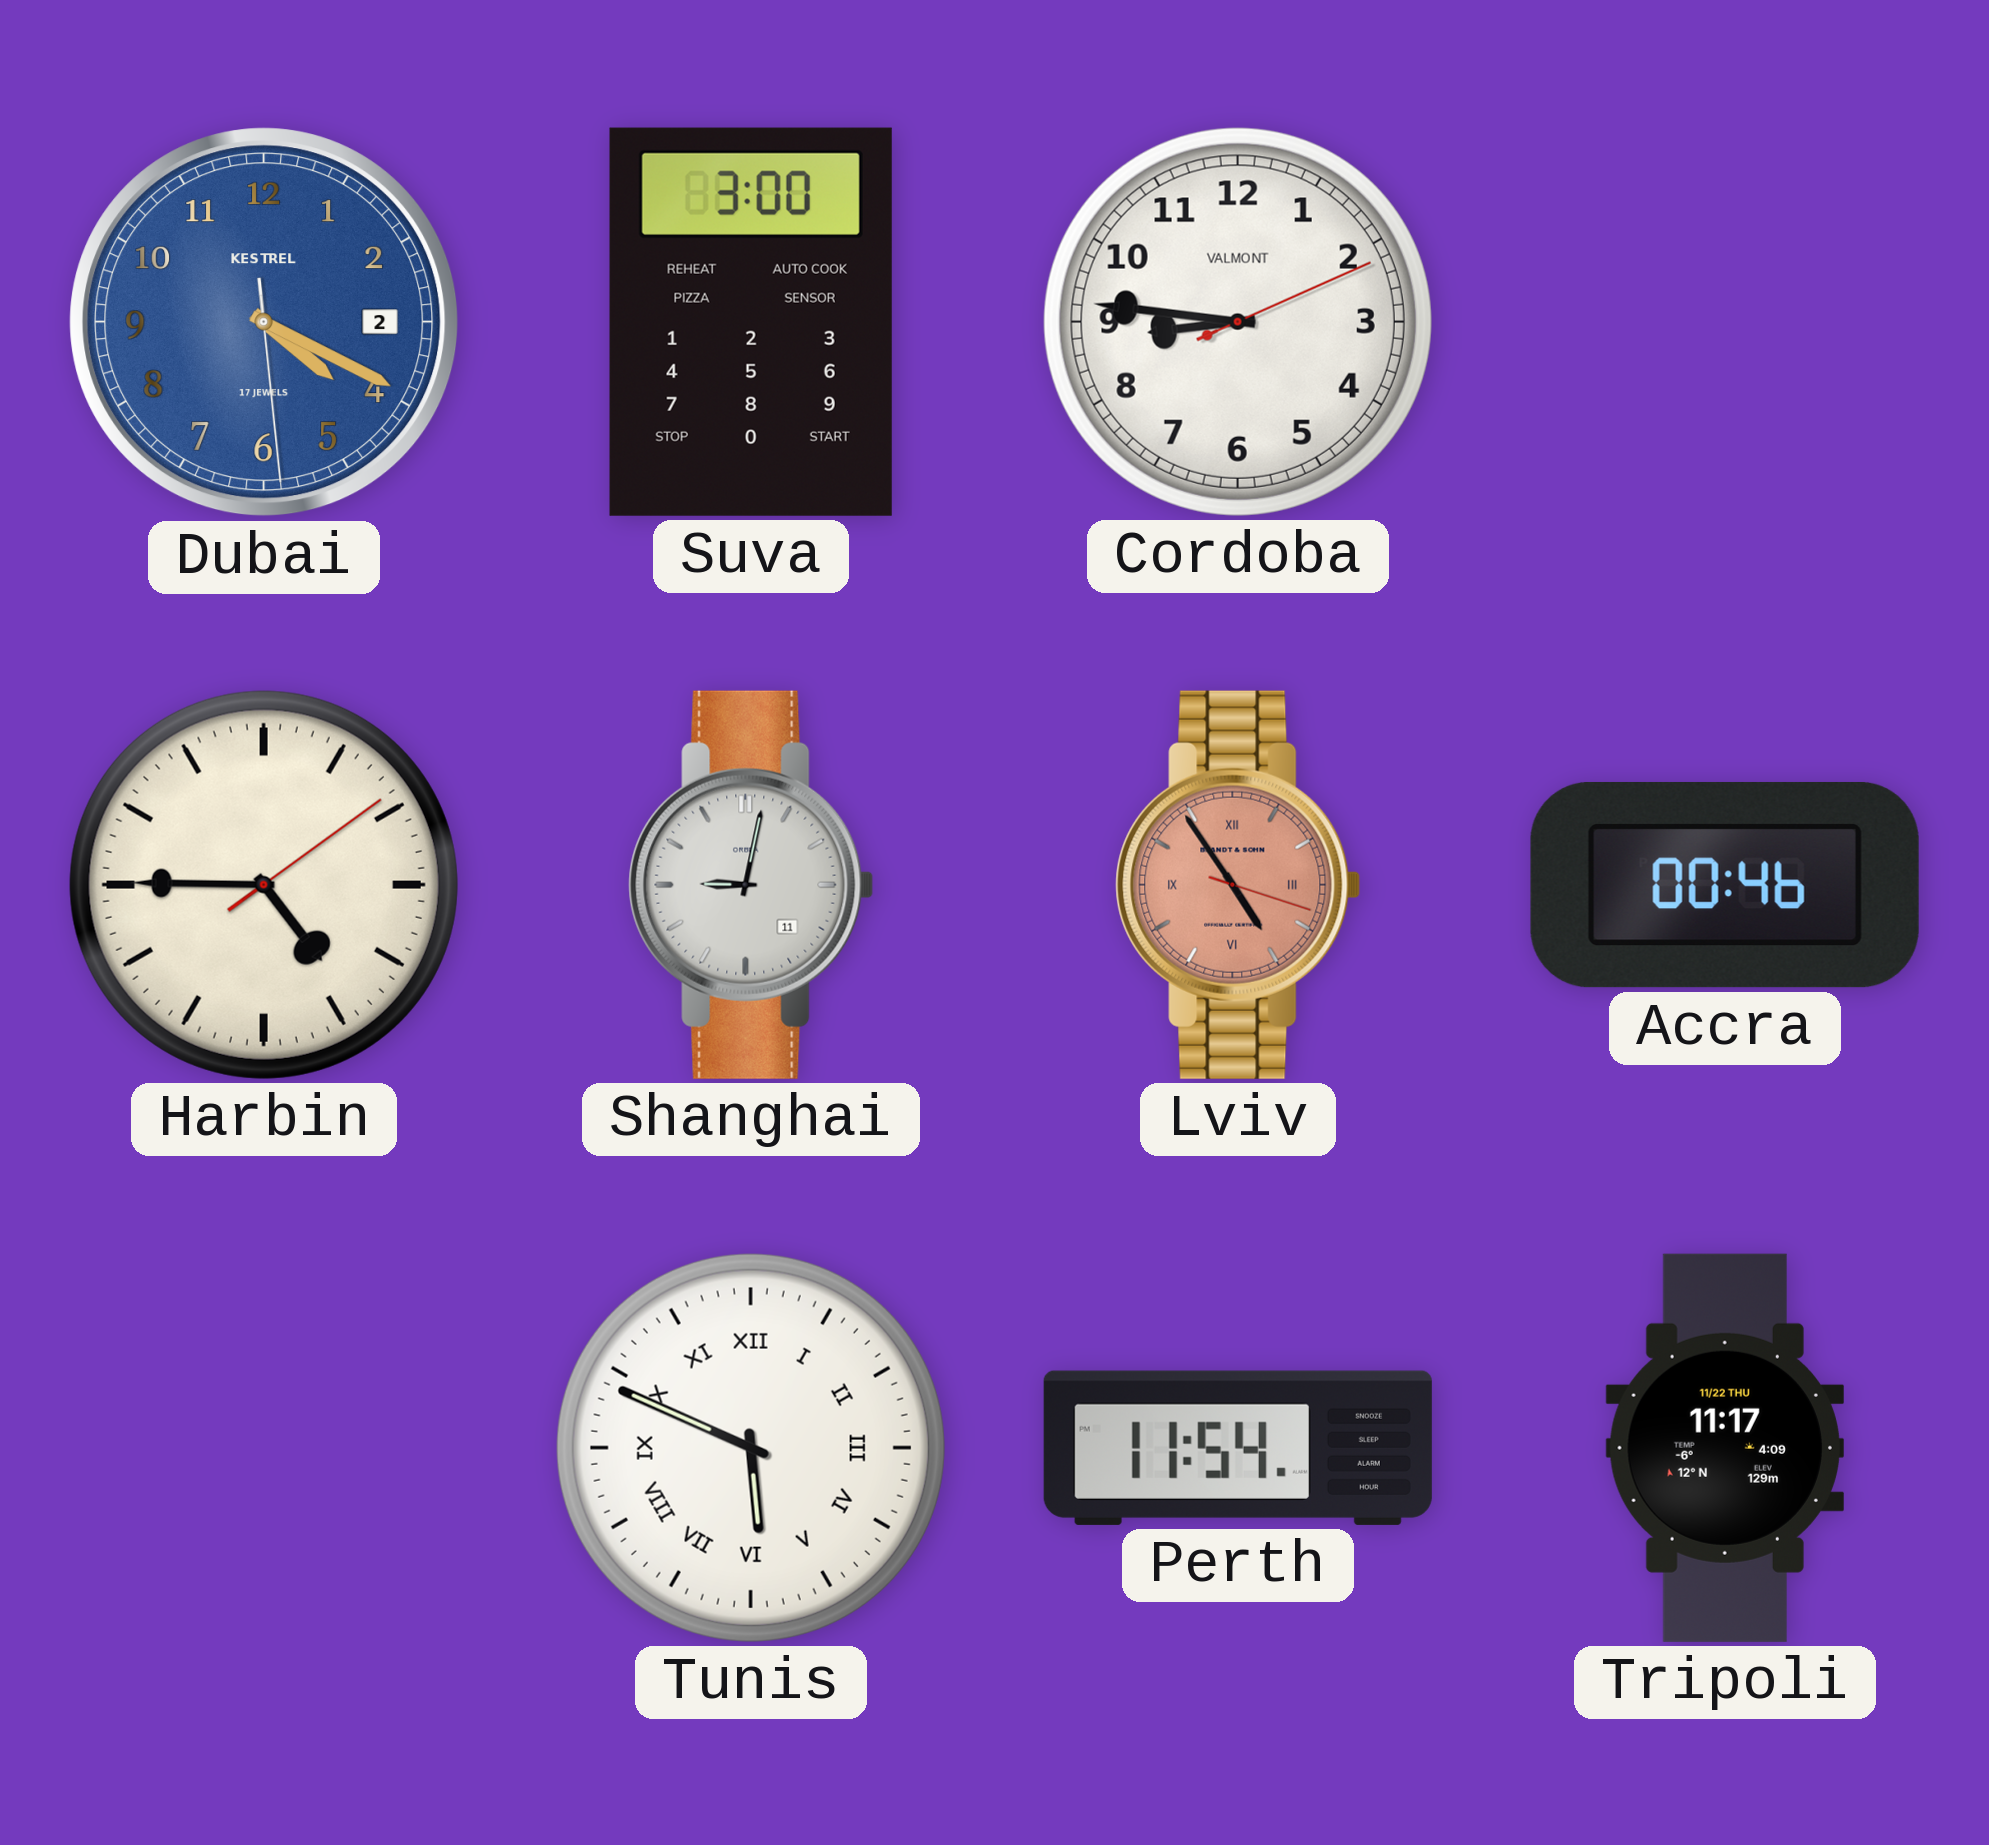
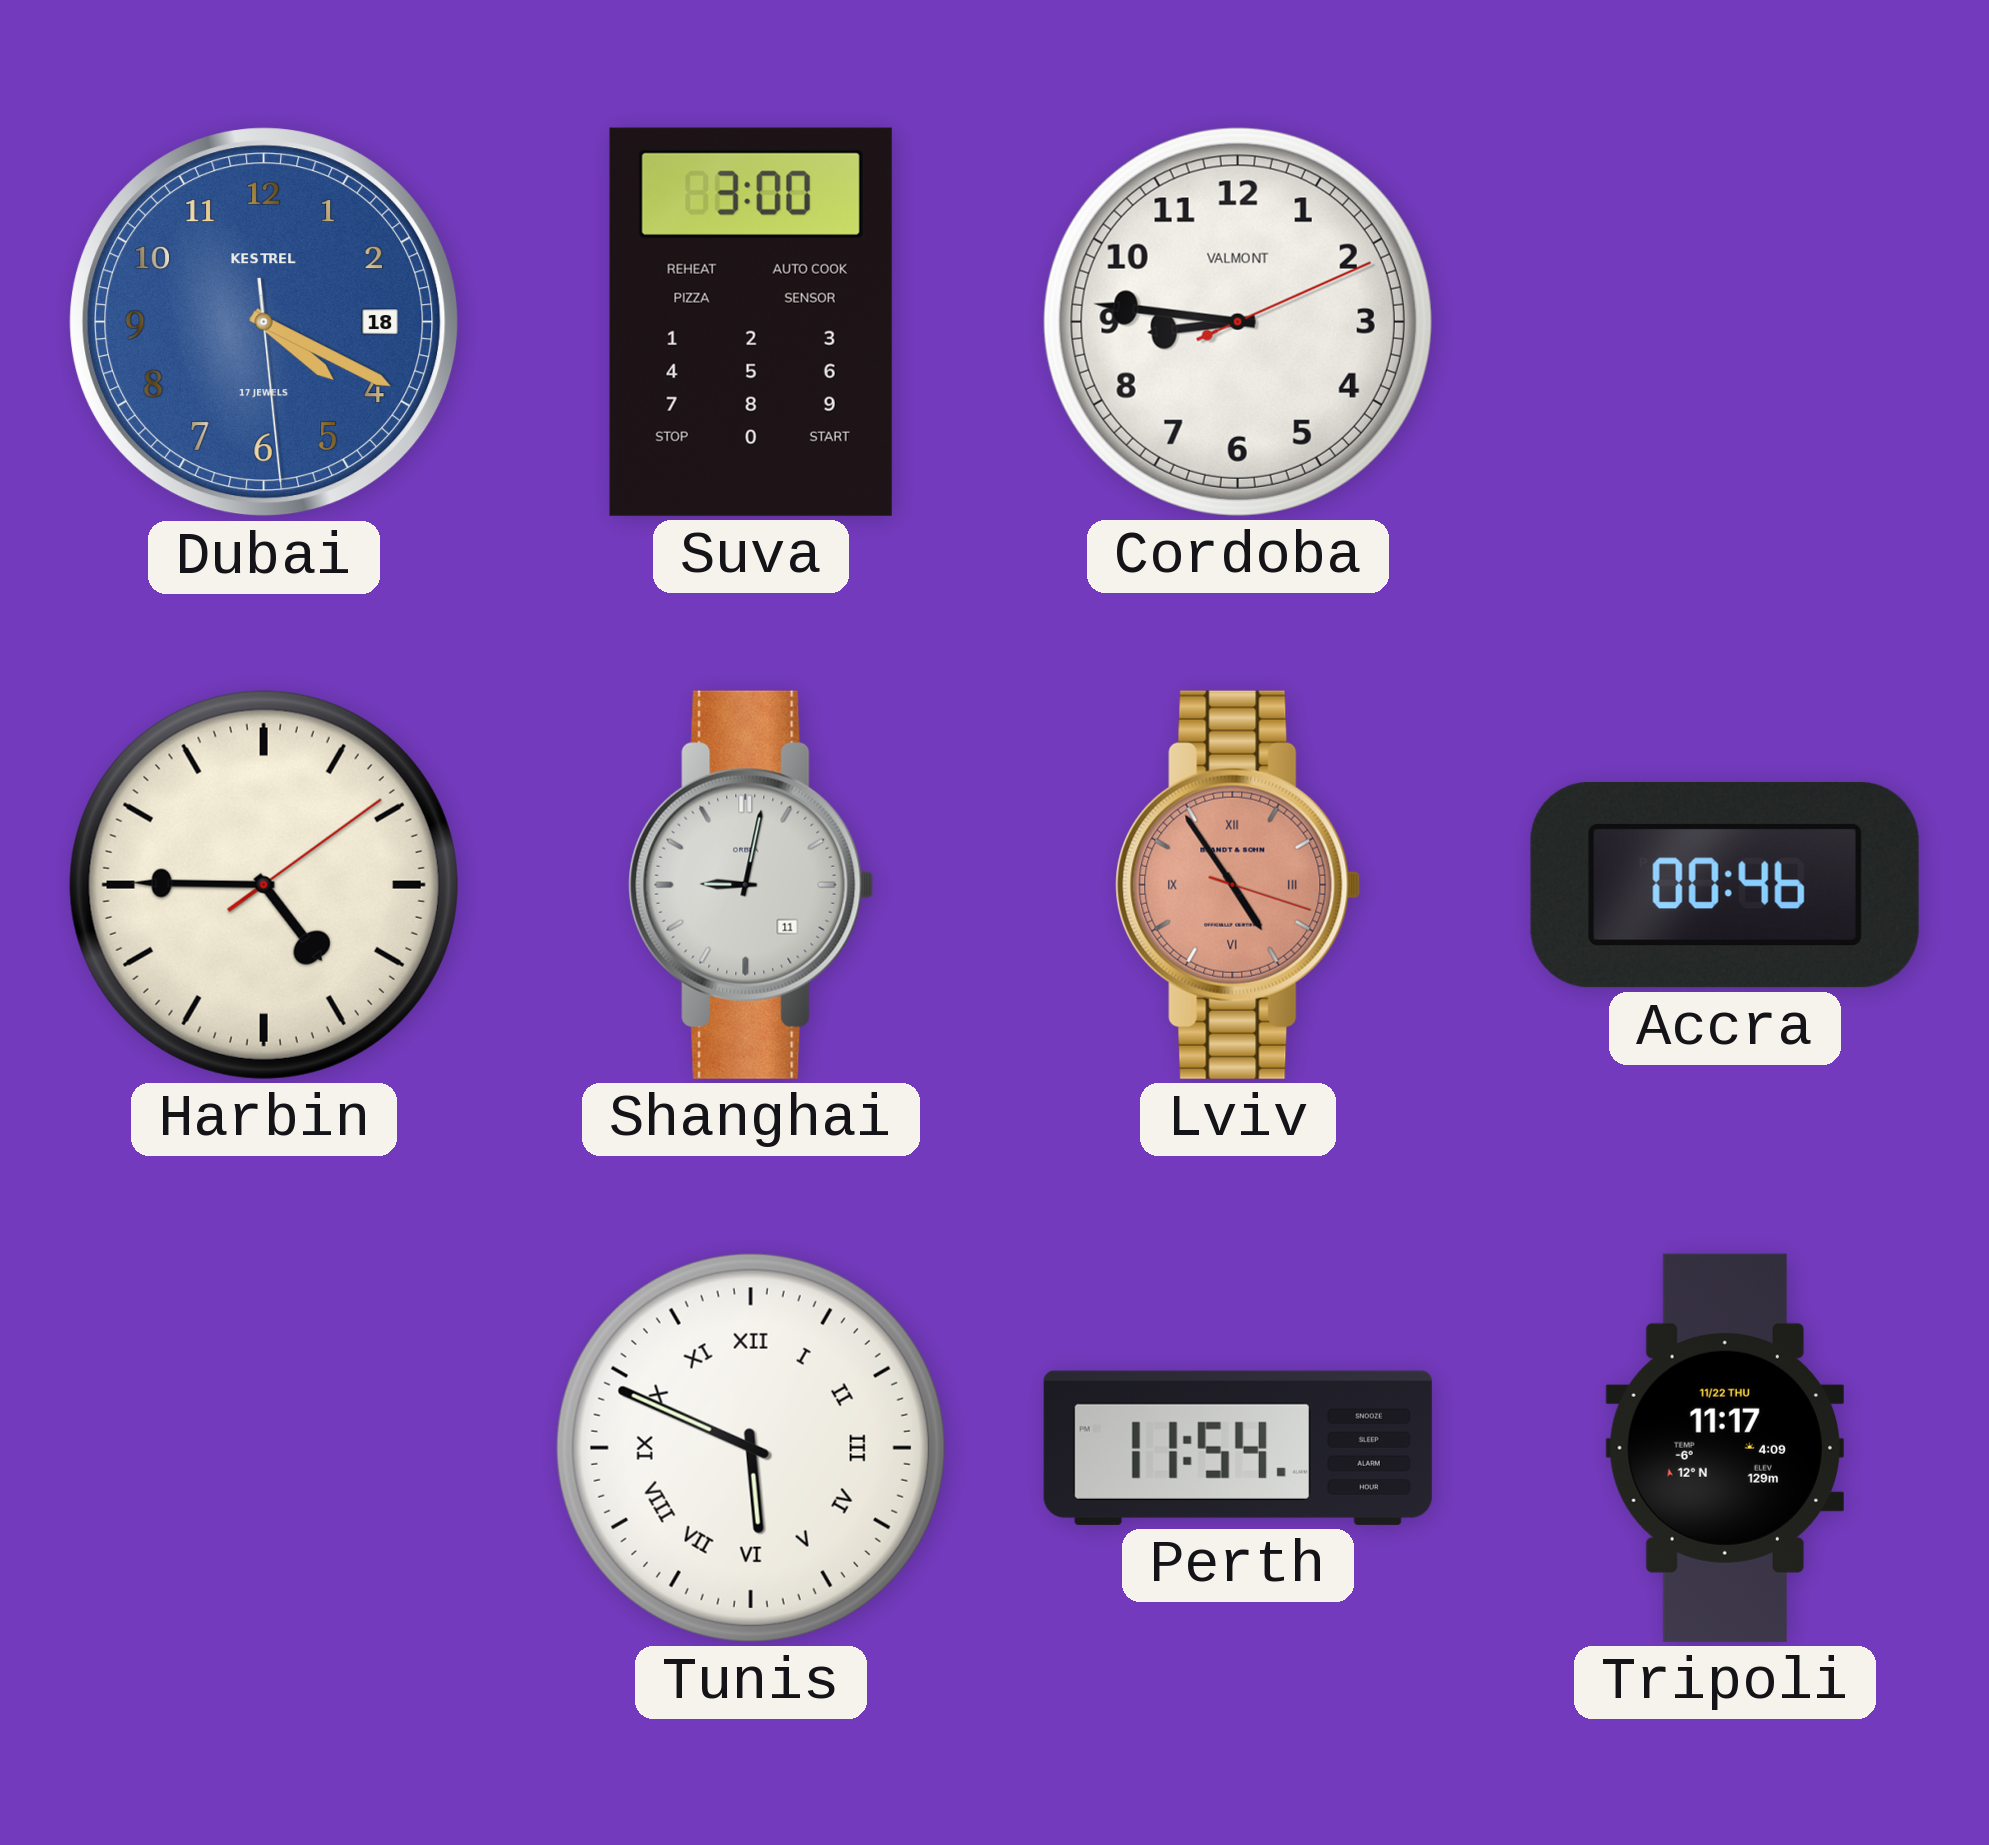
Dubai date: 2 -> 18
